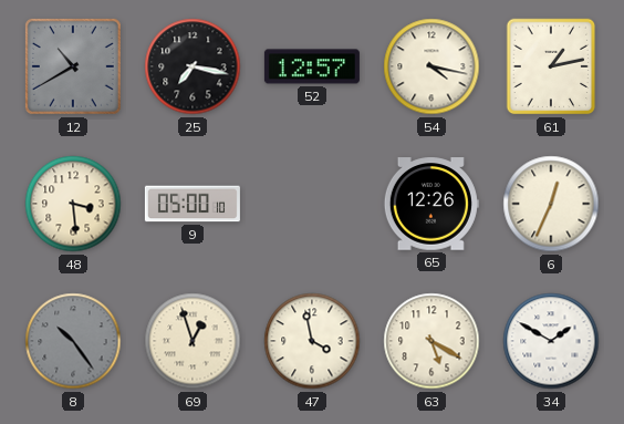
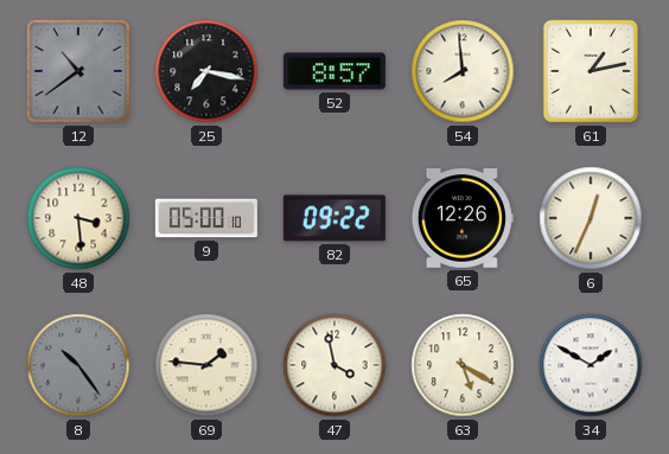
12: 10:40 -> 10:39
52: 12:57 -> 8:57
54: 4:17 -> 7:59
82: none -> 09:22
69: 12:57 -> 1:46
